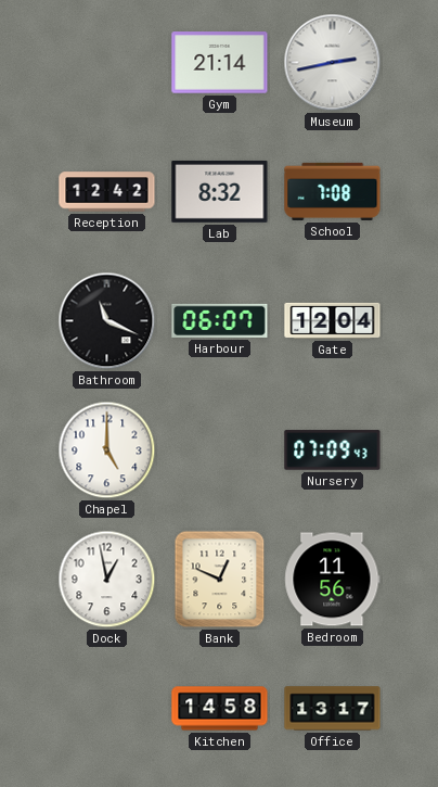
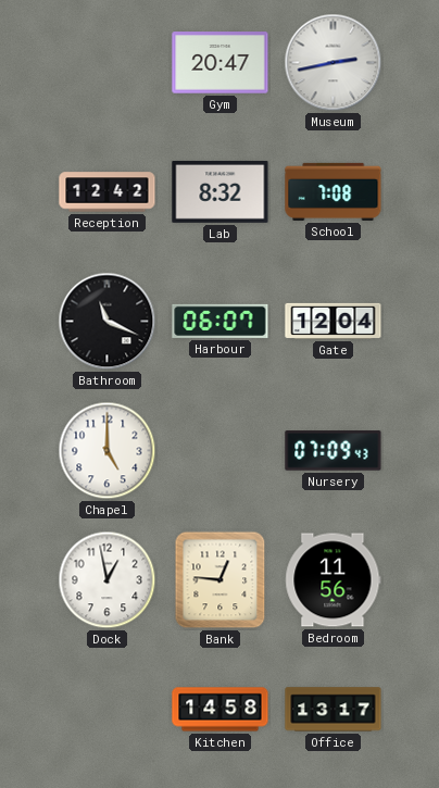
Gym: 21:14 -> 20:47
Bank: 12:49 -> 12:46
